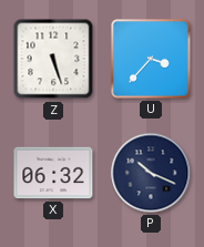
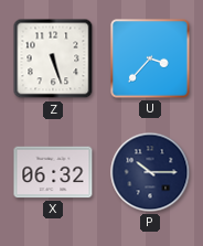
P: 10:19 -> 10:15
